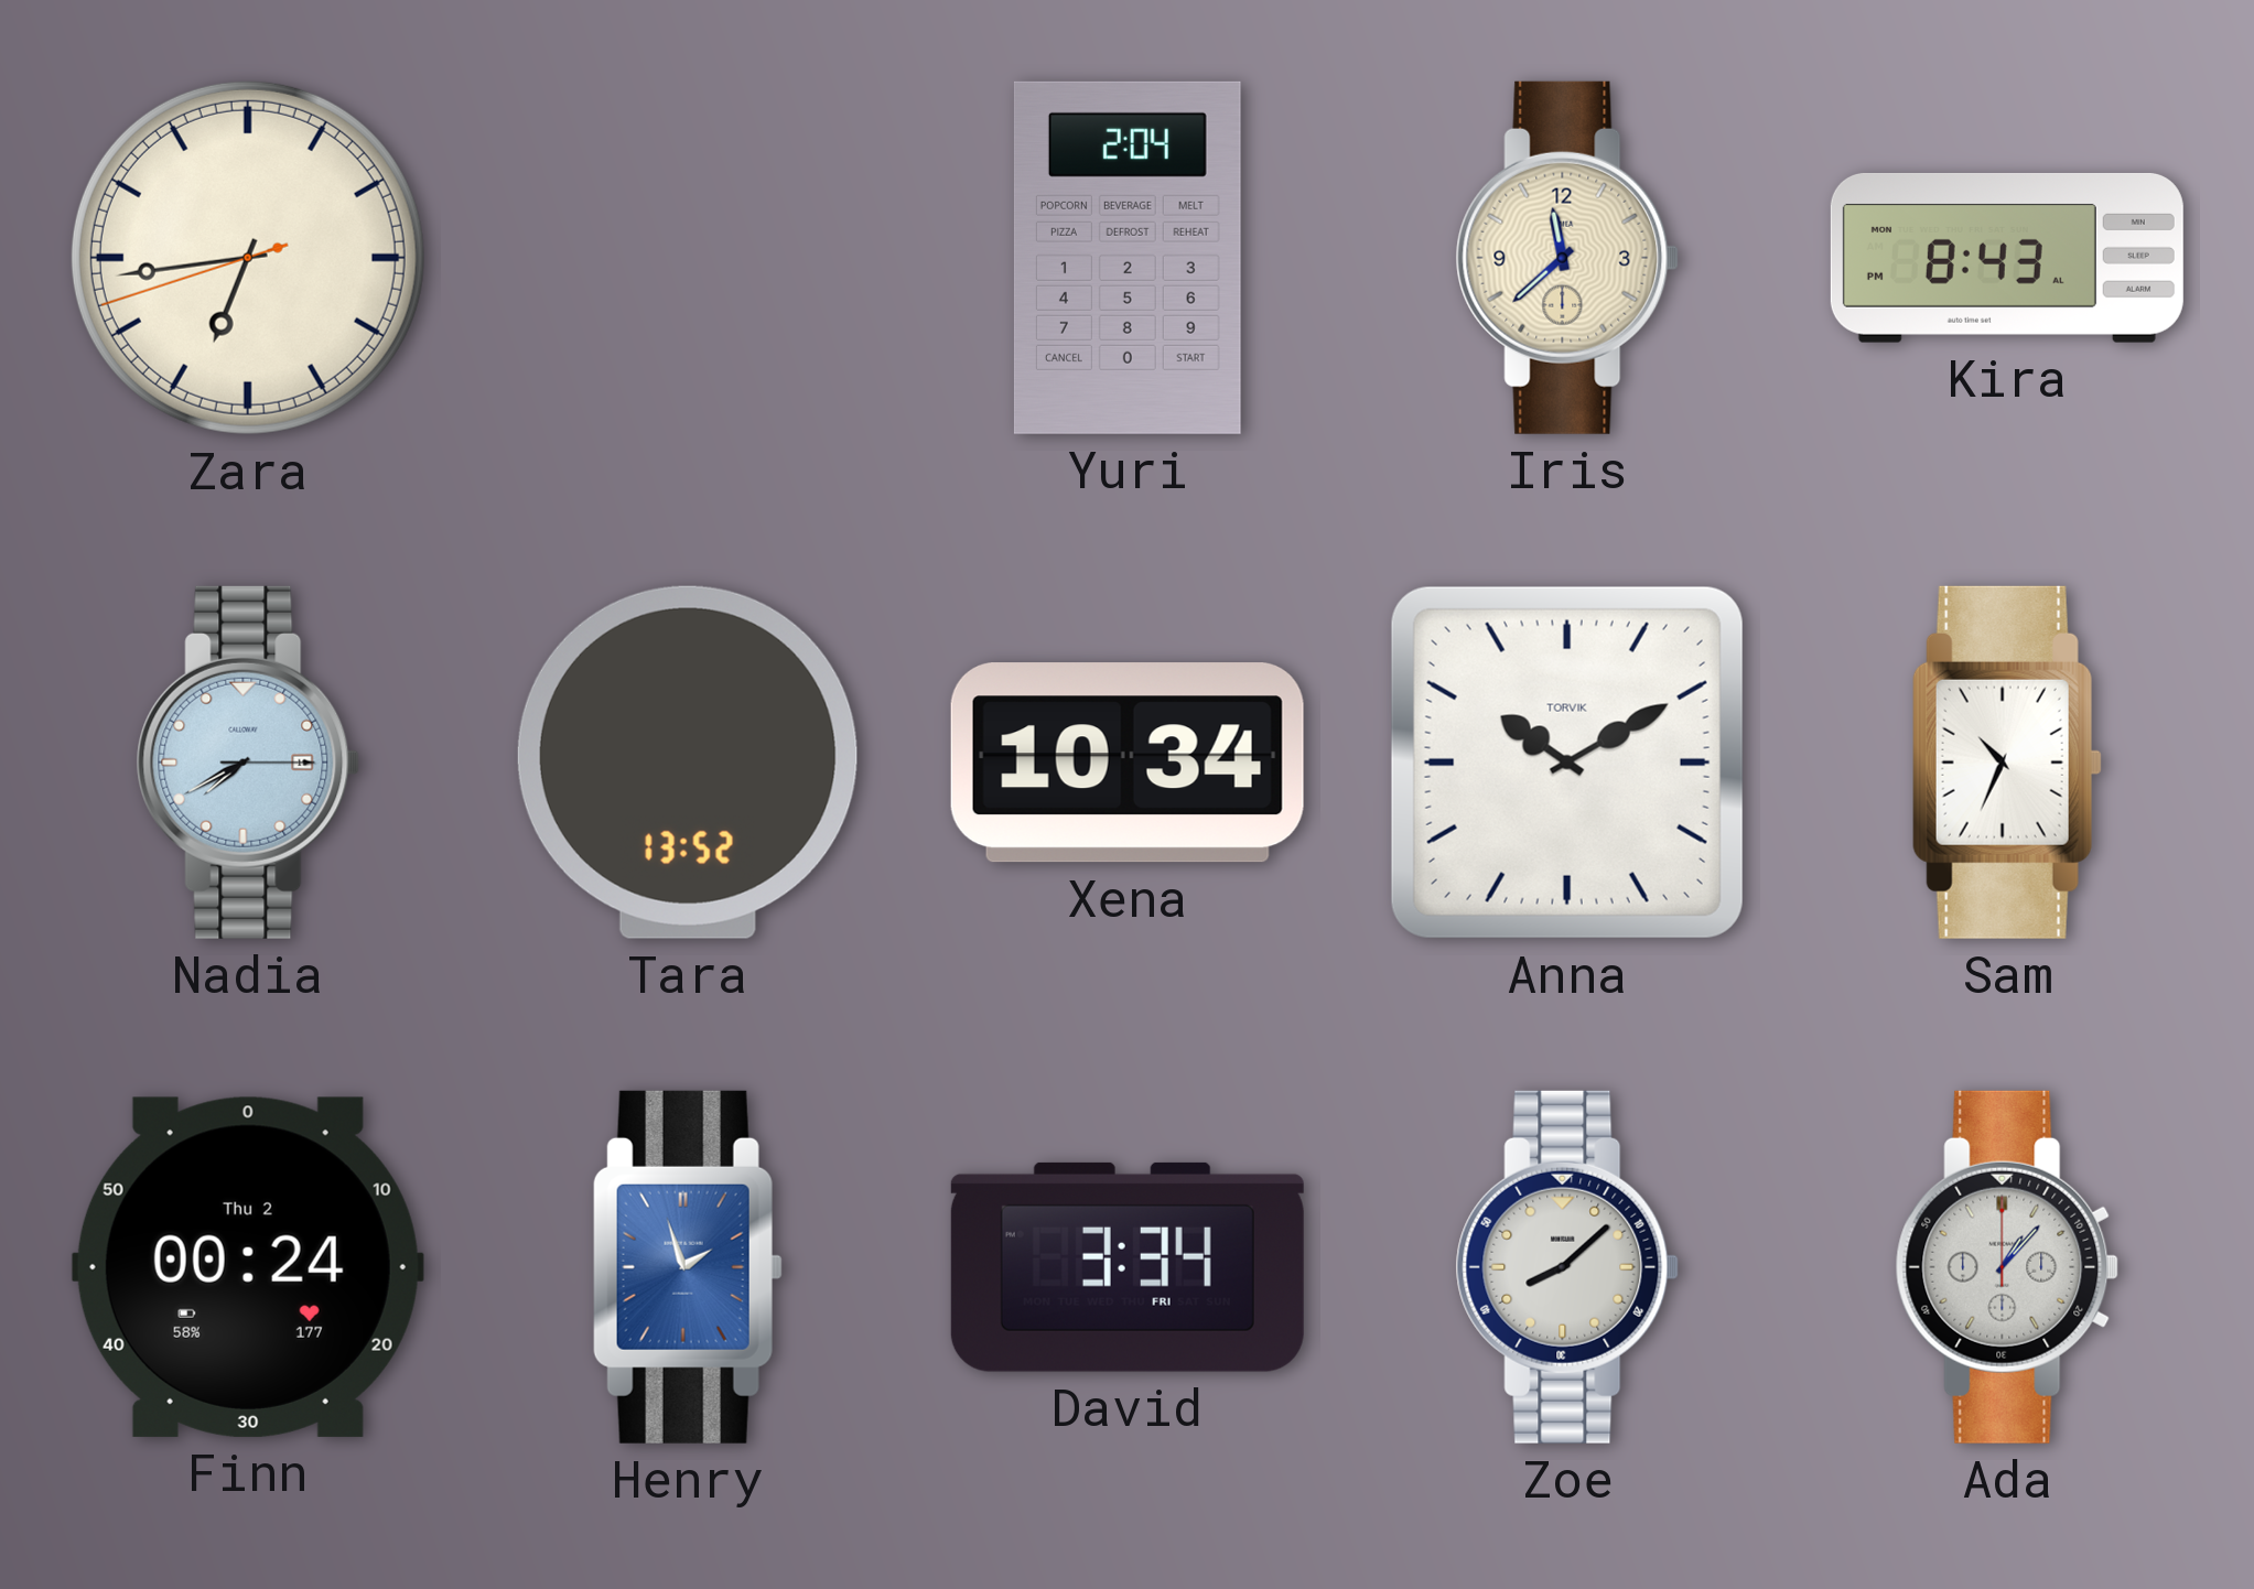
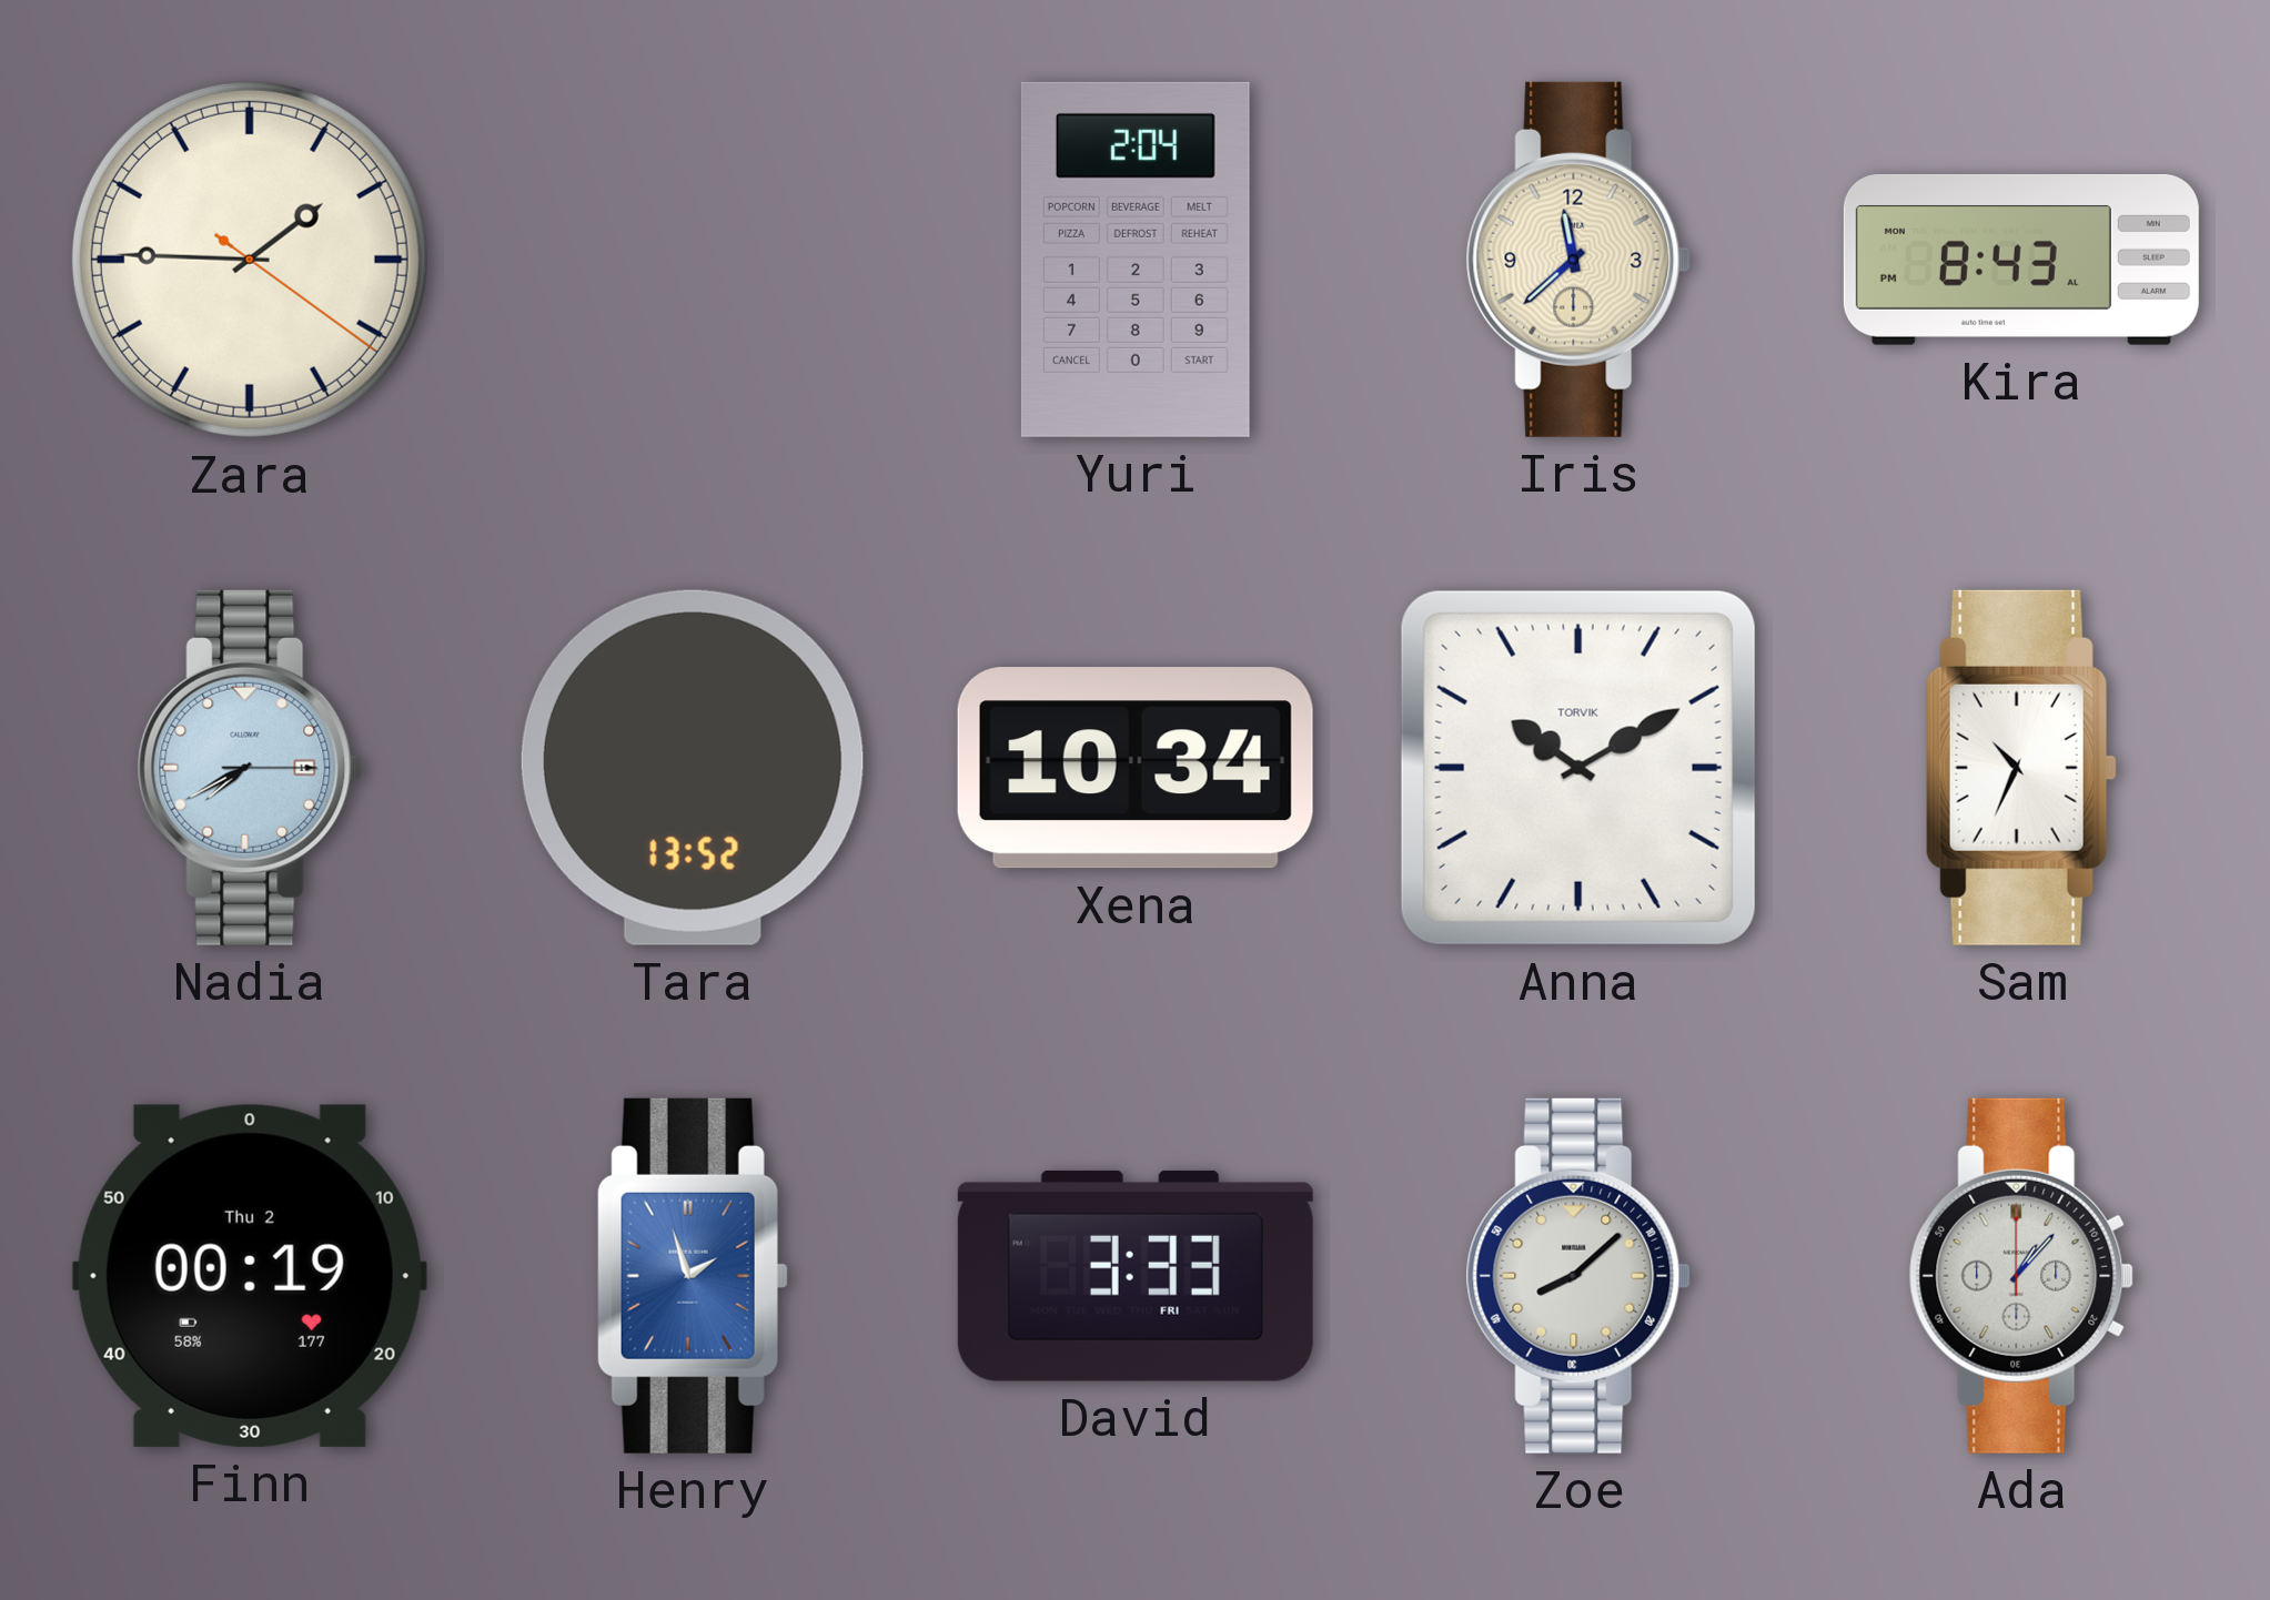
Zara: 6:43 -> 1:45
Finn: 00:24 -> 00:19
David: 3:34 -> 3:33
